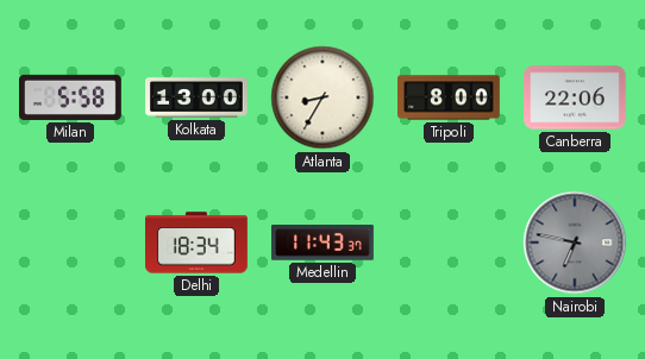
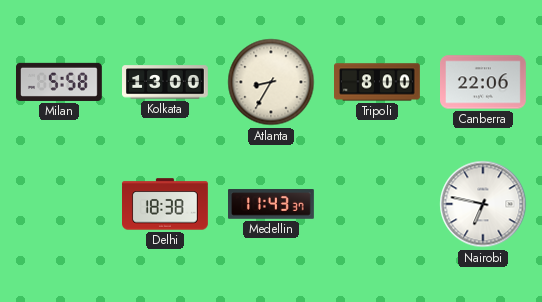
Delhi: 18:34 -> 18:38
Nairobi dial: grey -> white
